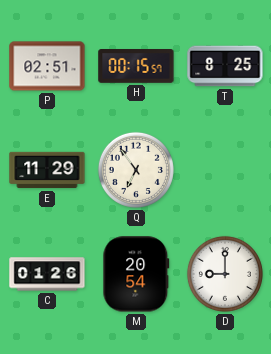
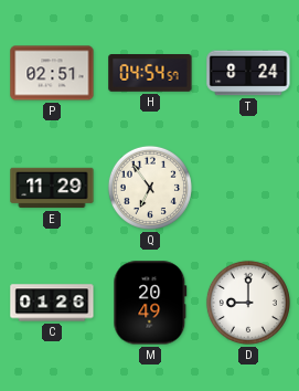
H: 00:15 -> 04:54
T: 8:25 -> 8:24
M: 20:54 -> 20:49
